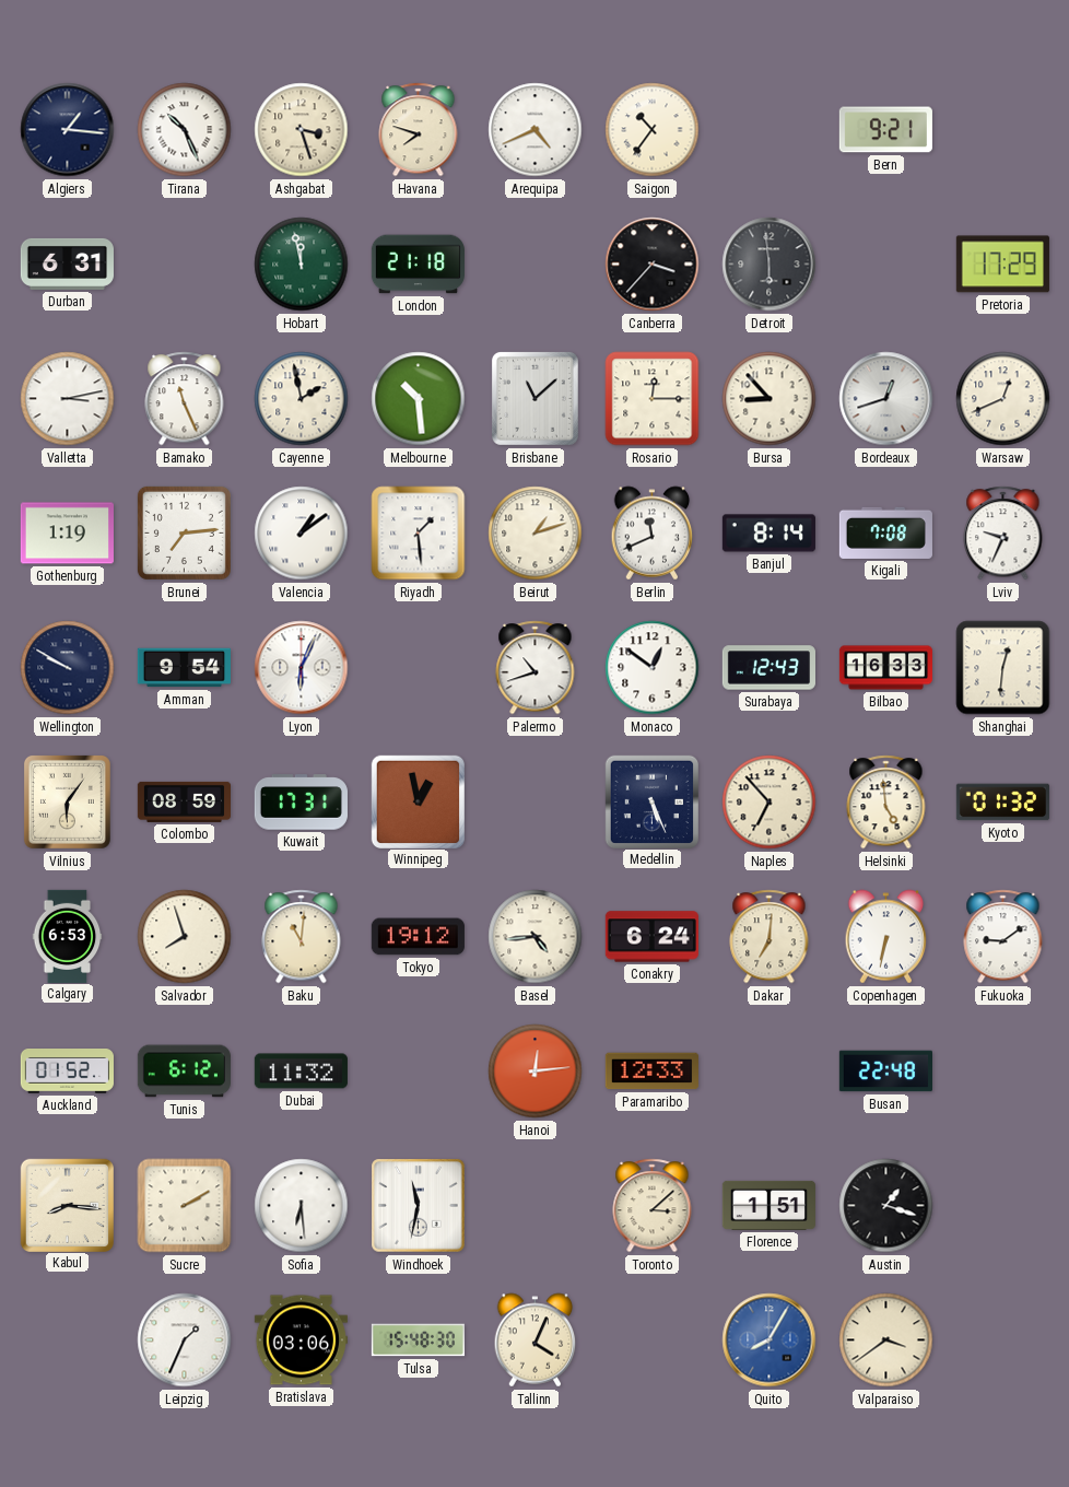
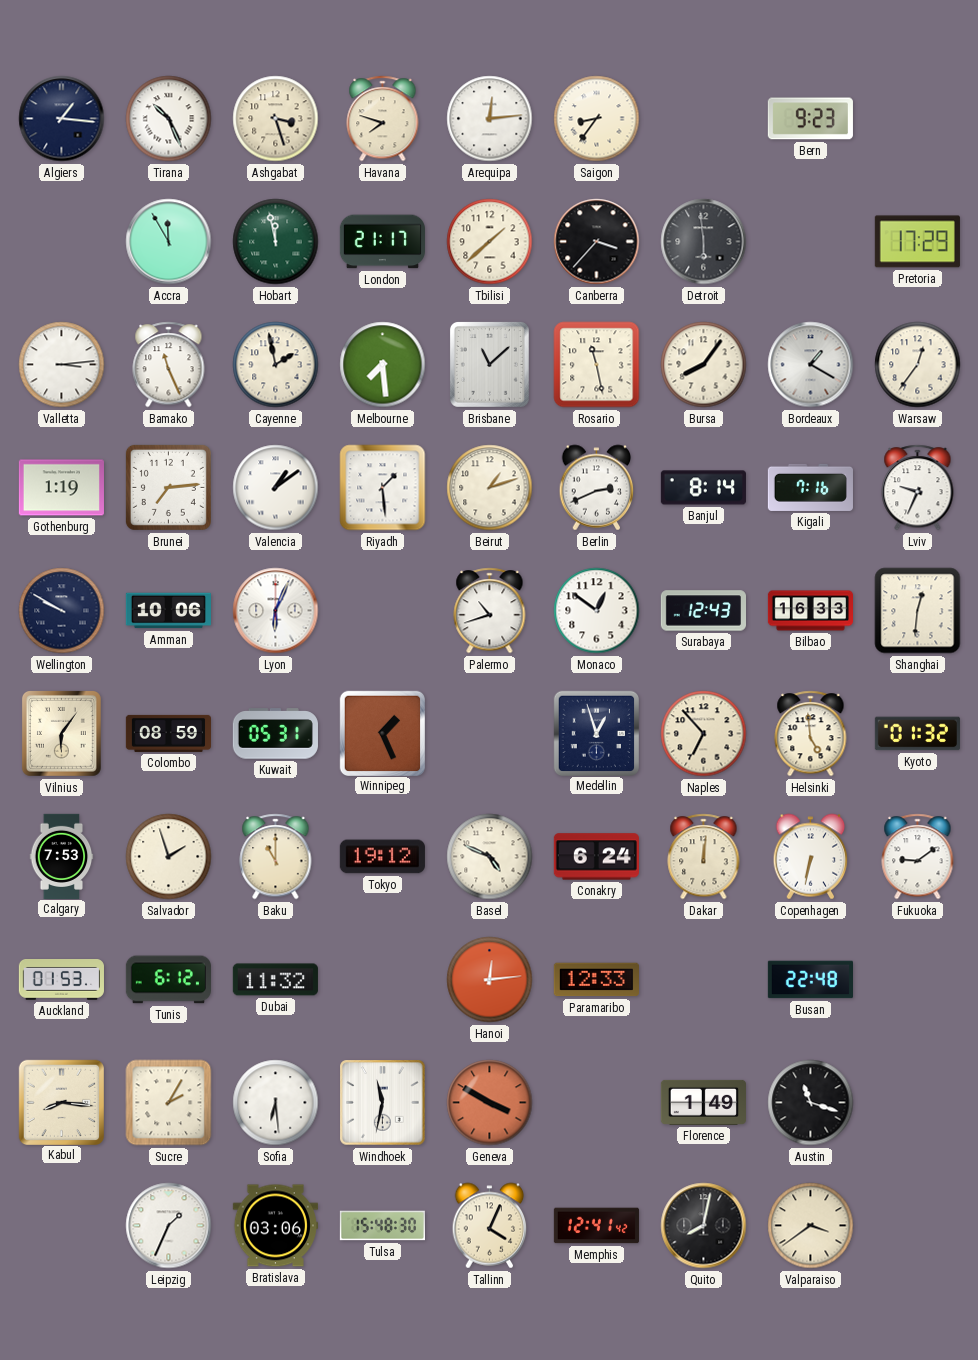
Arequipa: 4:41 -> 12:14
Saigon: 10:36 -> 8:36
Bern: 9:21 -> 9:23
Durban: 6:31 -> none
Accra: none -> 11:55
London: 21:18 -> 21:17
Tbilisi: none -> 1:38
Valletta: 3:13 -> 3:14
Melbourne: 10:29 -> 7:29
Rosario: 12:15 -> 11:28
Bursa: 8:53 -> 8:06
Bordeaux: 12:42 -> 1:20
Warsaw: 12:41 -> 12:36
Berlin: 11:41 -> 2:41
Kigali: 7:08 -> 7:16
Amman: 9:54 -> 10:06
Kuwait: 17:31 -> 05:31
Winnipeg: 12:58 -> 1:26
Medellin: 5:26 -> 12:57
Calgary: 6:53 -> 7:53
Salvador: 7:57 -> 1:57
Baku: 11:01 -> 11:00
Basel: 4:44 -> 4:49
Dakar: 7:01 -> 12:01
Auckland: 01:52 -> 01:53
Sucre: 2:10 -> 2:05
Geneva: none -> 3:50
Toronto: 3:08 -> none
Florence: 1:51 -> 1:49
Austin: 1:18 -> 11:18
Memphis: none -> 12:41
Quito: 8:05 -> 8:02
Quito dial: blue -> black
